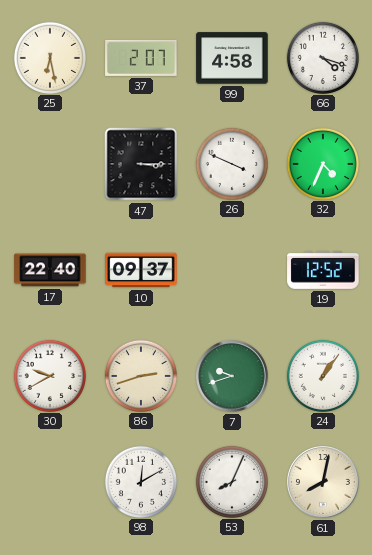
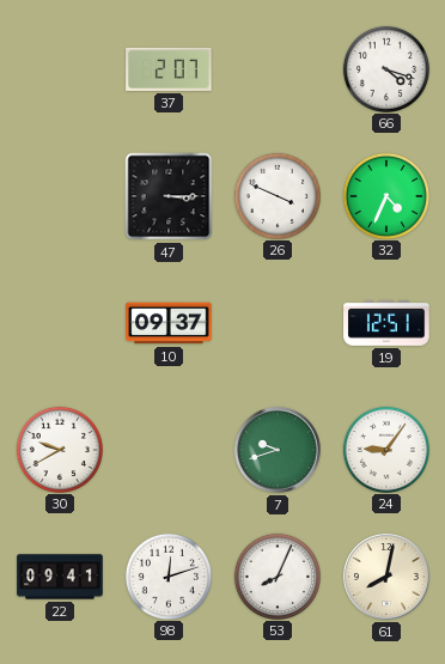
25: 6:28 -> none
99: 4:58 -> none
17: 22:40 -> none
19: 12:52 -> 12:51
86: 2:42 -> none
24: 1:06 -> 9:06
22: none -> 09:41
98: 12:10 -> 12:12
